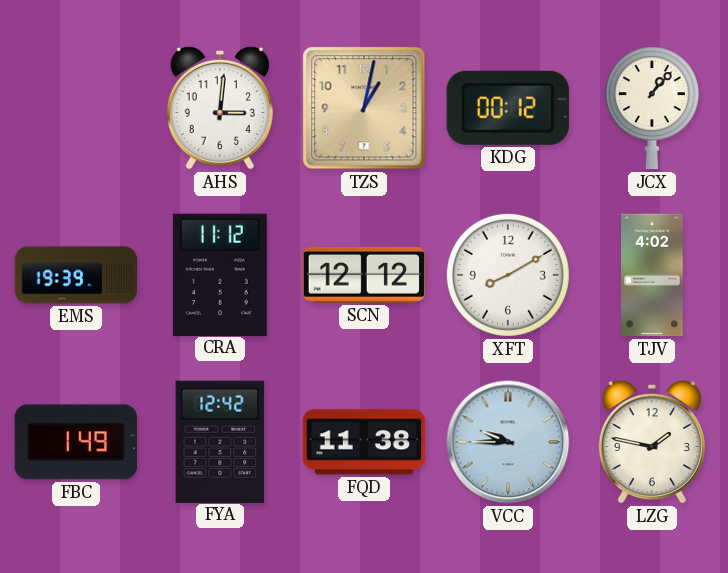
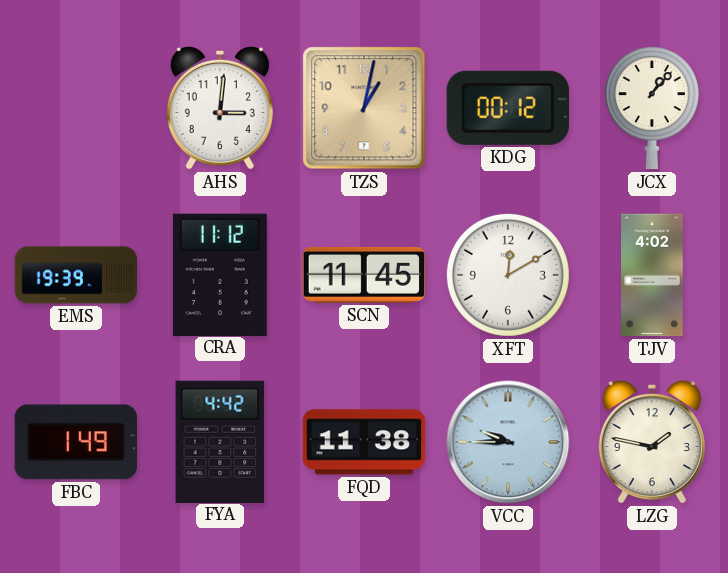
SCN: 12:12 -> 11:45
XFT: 8:10 -> 12:10
FYA: 12:42 -> 4:42
